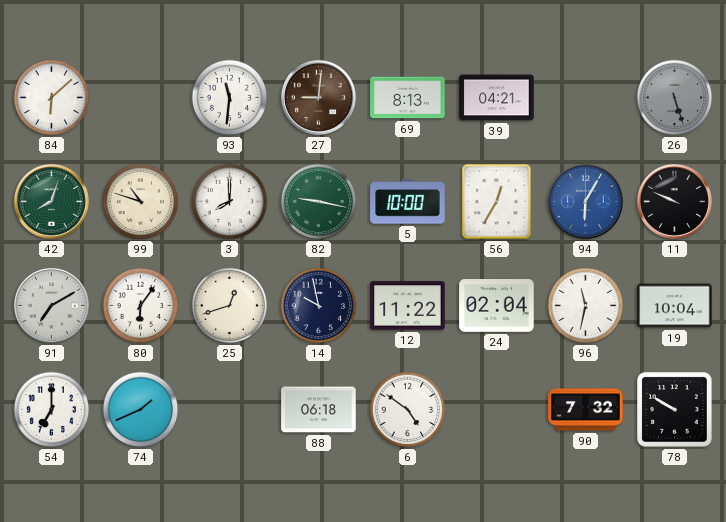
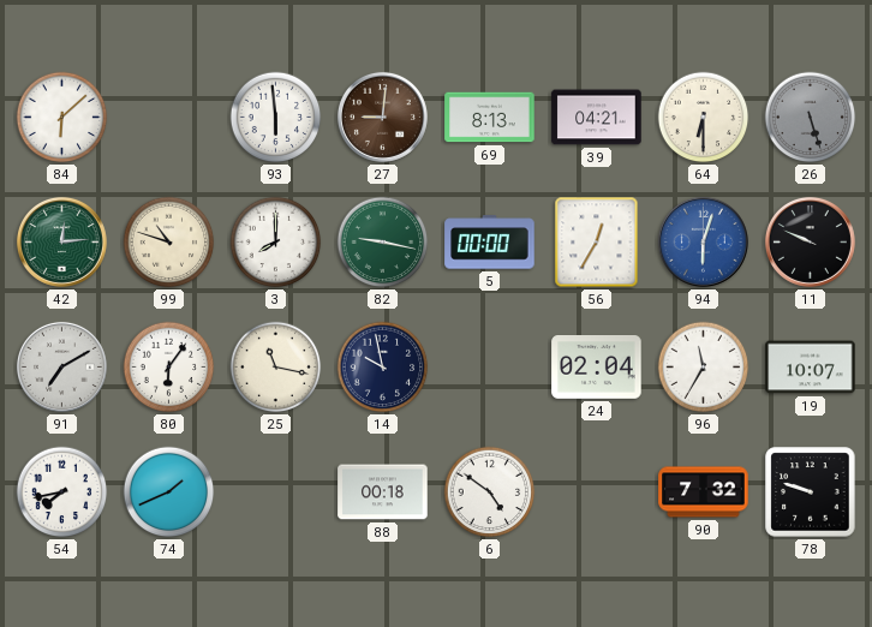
93: 11:31 -> 5:59
64: none -> 6:30
42: 8:03 -> 12:14
5: 10:00 -> 00:00
94: 6:05 -> 6:03
25: 12:42 -> 11:17
12: 11:22 -> none
96: 11:32 -> 11:35
19: 10:04 -> 10:07
54: 7:00 -> 7:43
88: 06:18 -> 00:18
78: 9:50 -> 9:48
